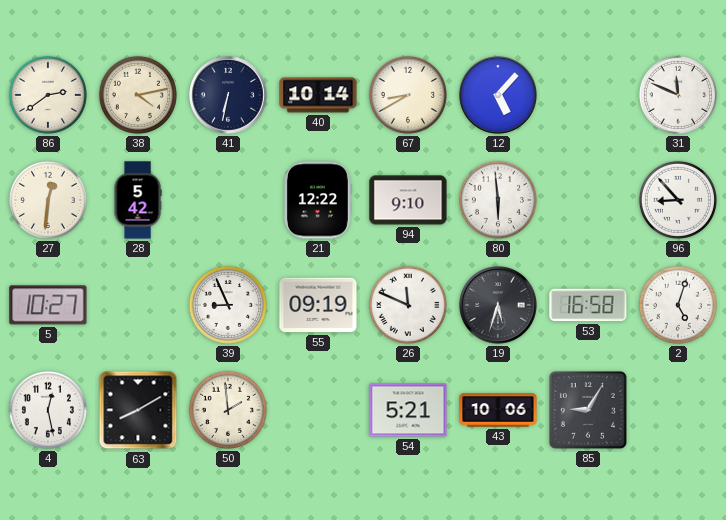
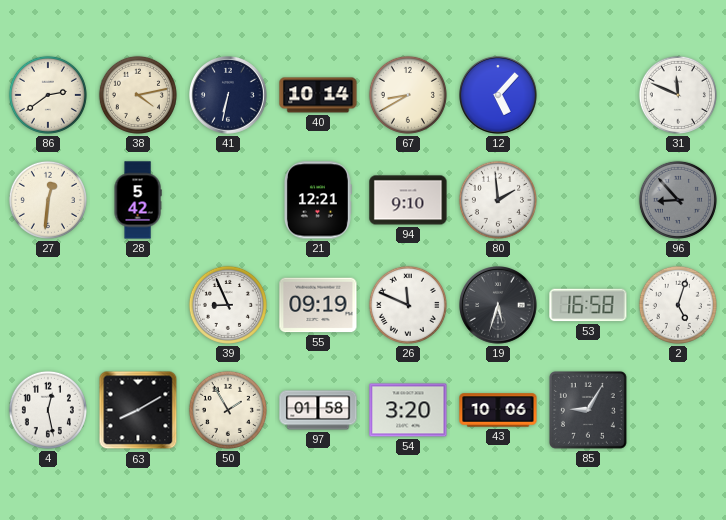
21: 12:22 -> 12:21
80: 5:59 -> 1:59
96 dial: white -> grey
5: 10:27 -> none
50: 1:59 -> 1:55
97: none -> 01:58
54: 5:21 -> 3:20
